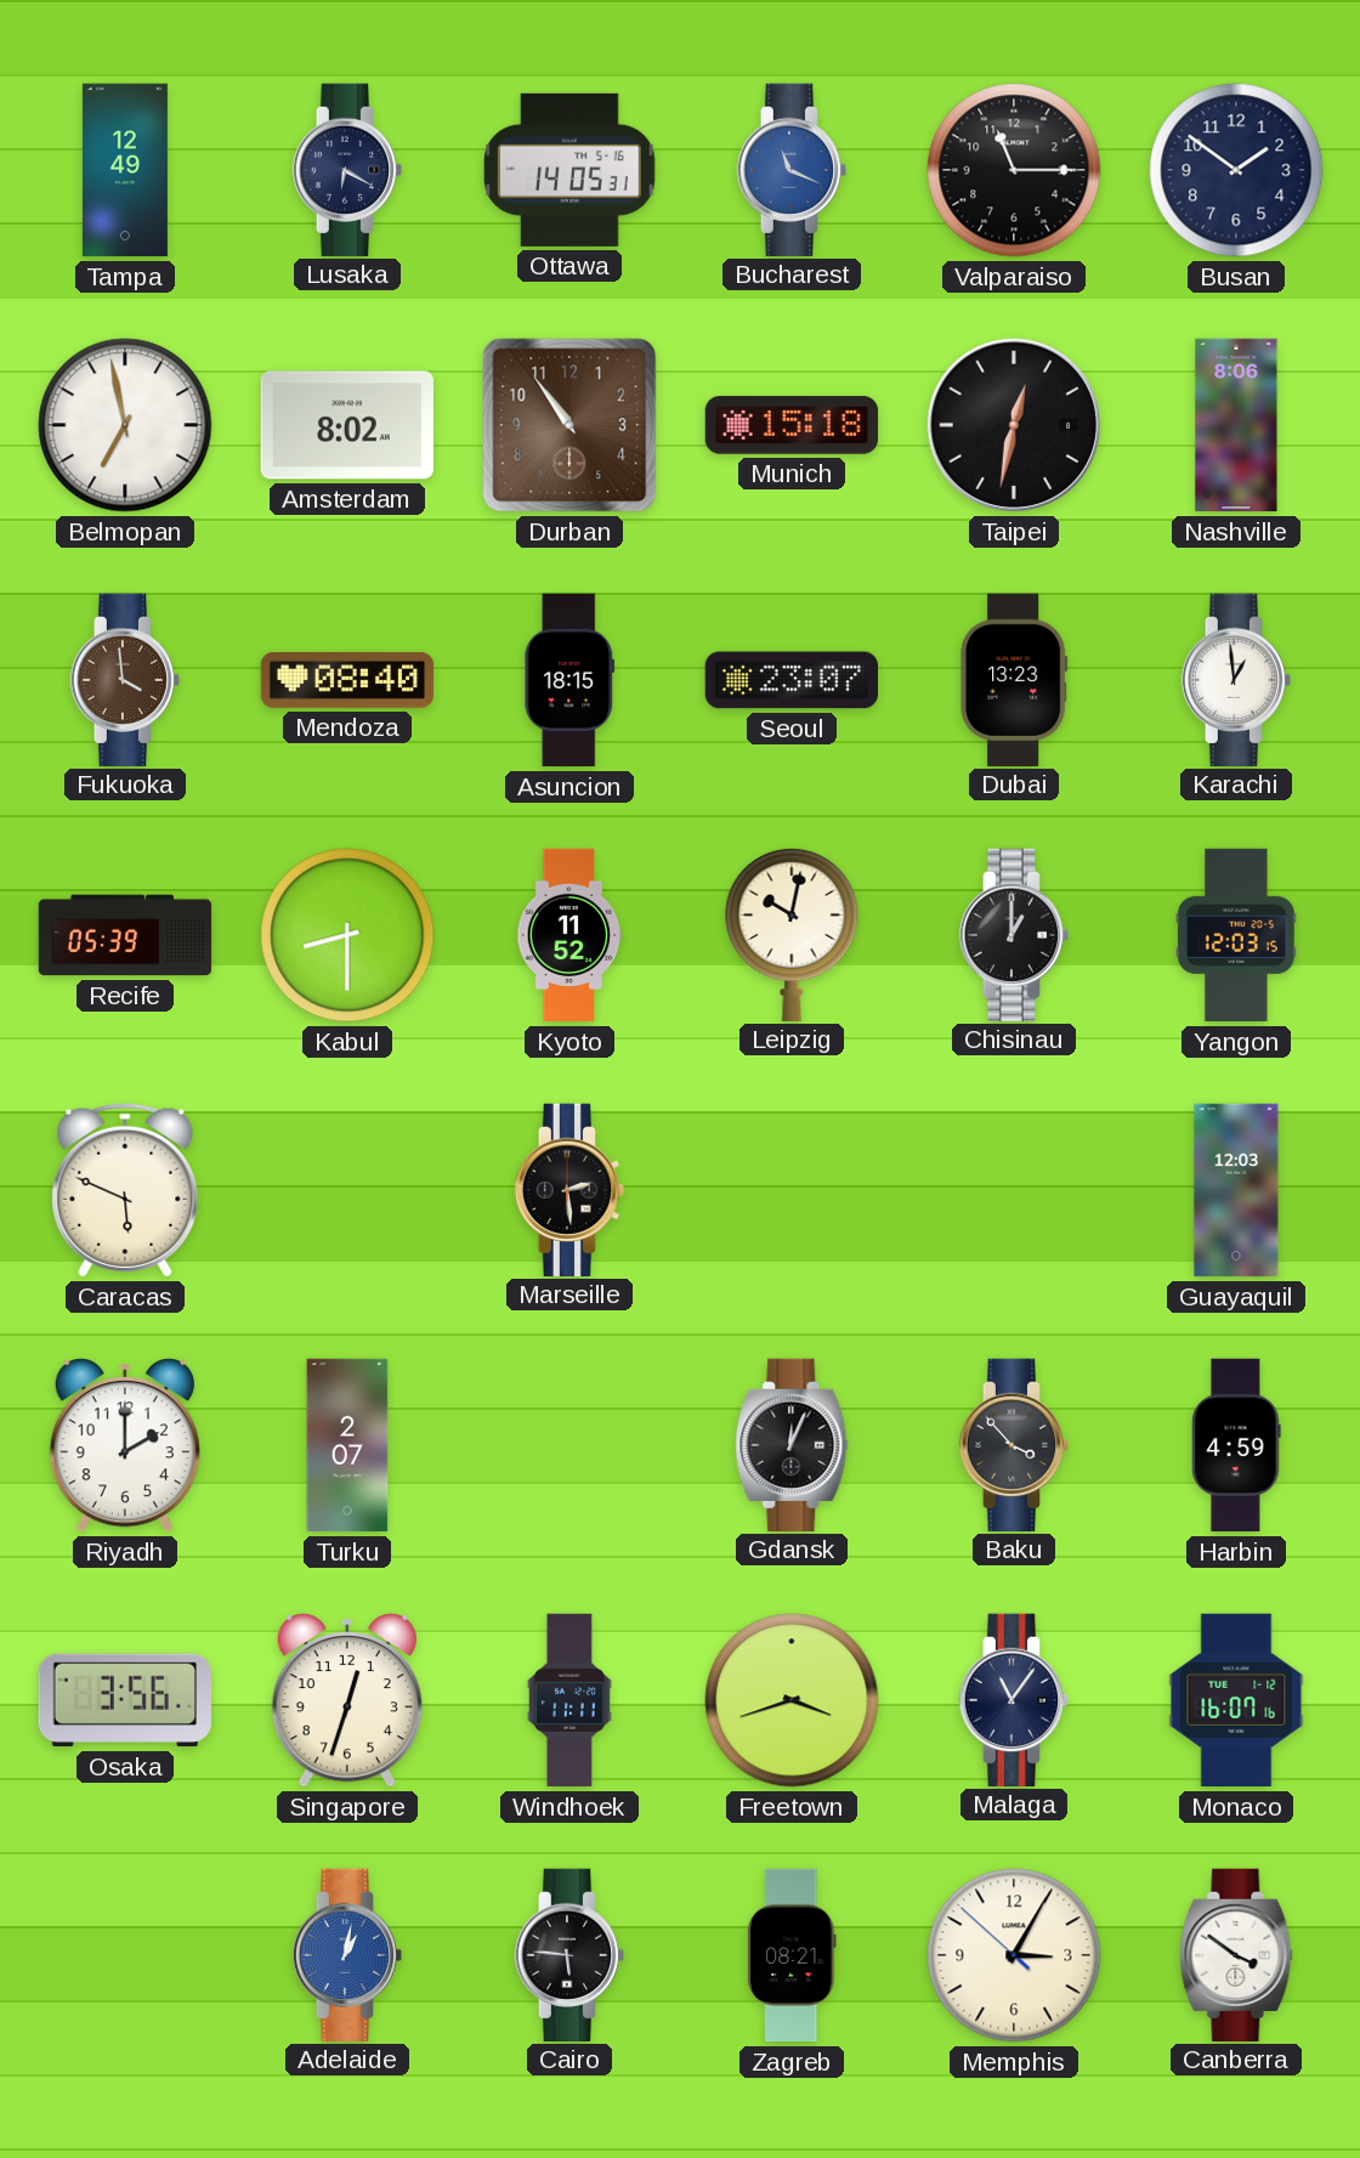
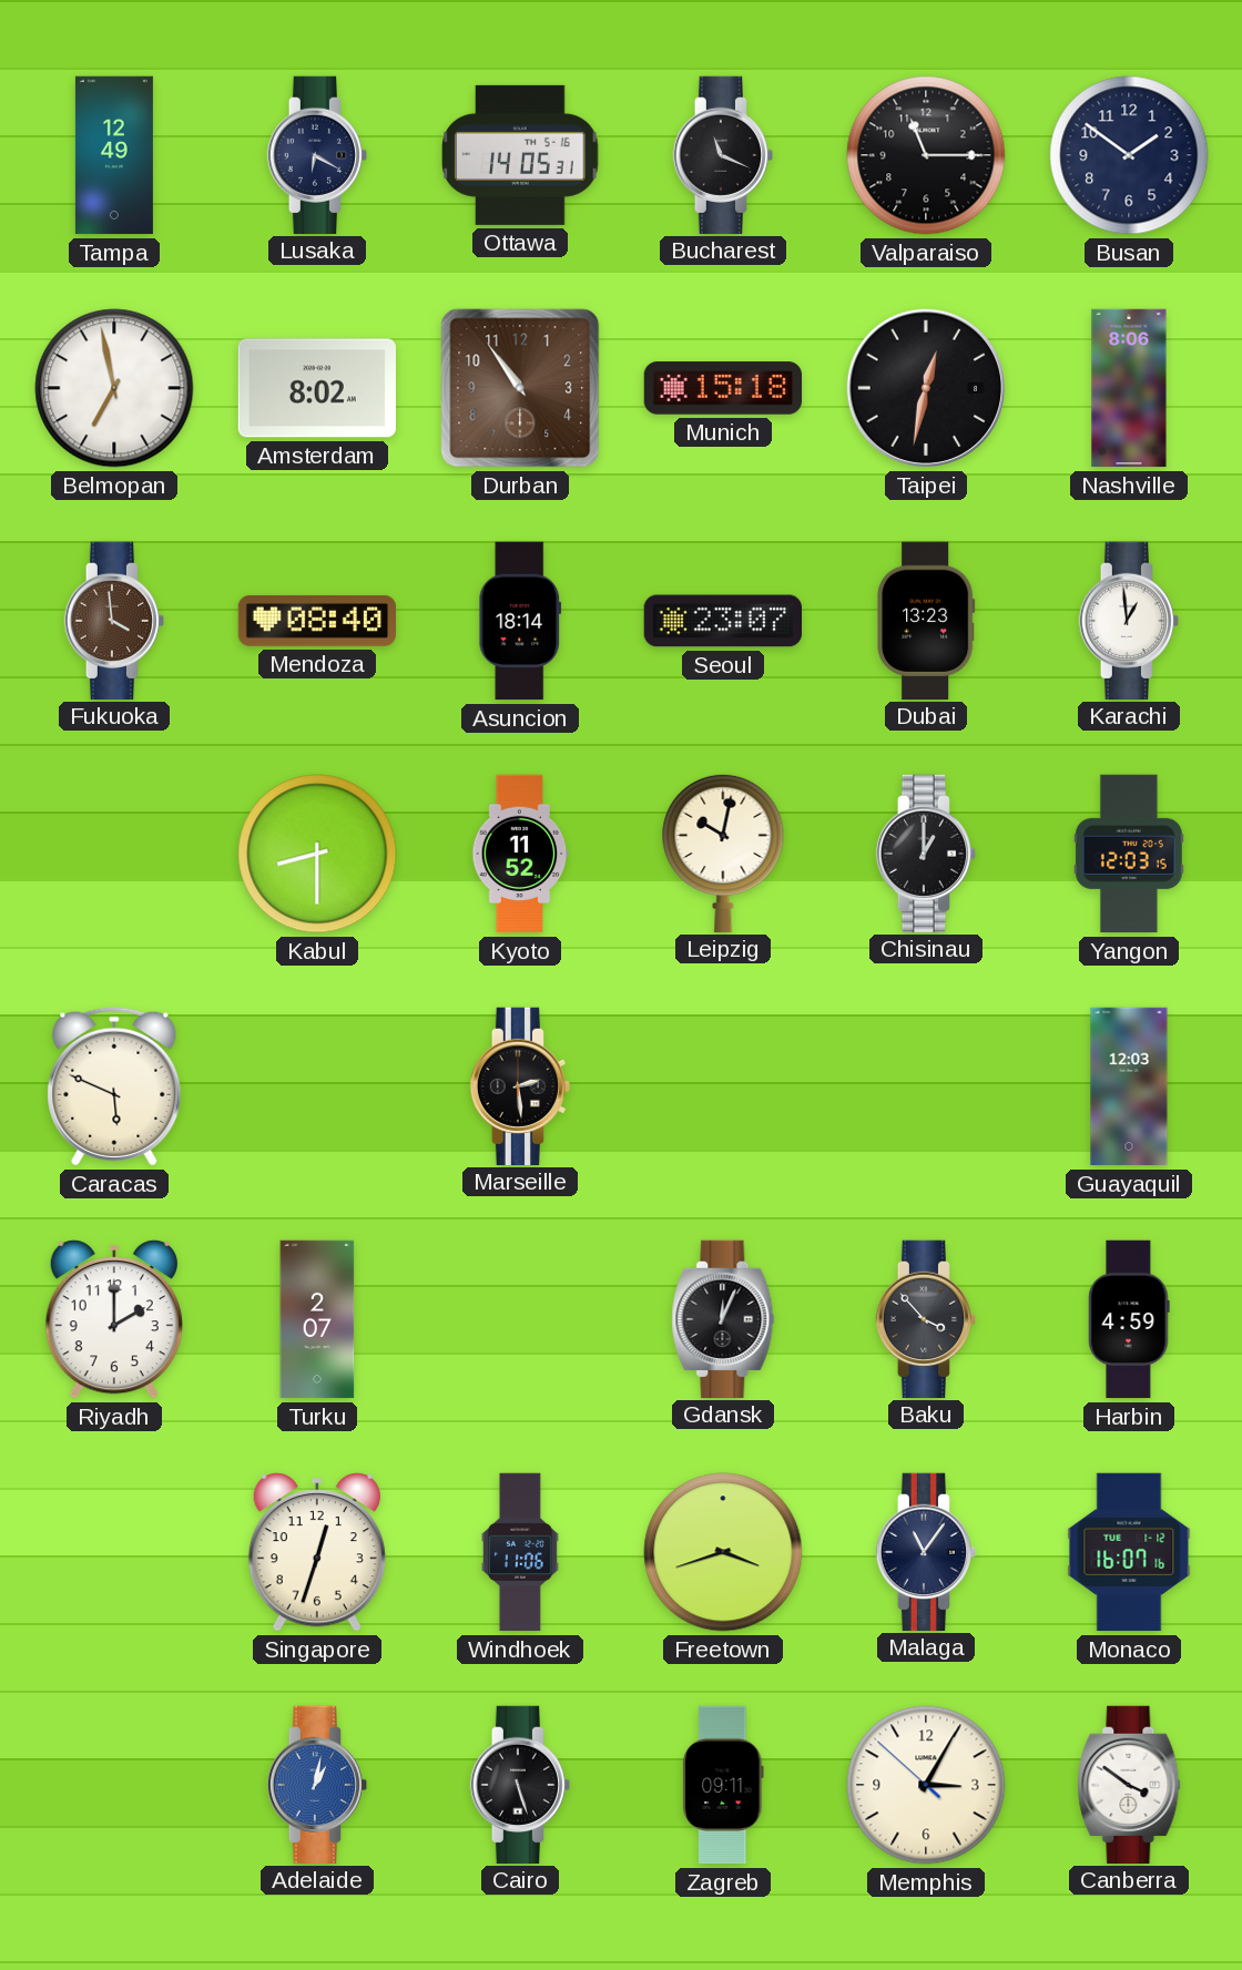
Bucharest dial: blue -> black
Asuncion: 18:15 -> 18:14
Recife: 05:39 -> none
Osaka: 3:56 -> none
Windhoek: 11:11 -> 11:06
Cairo: 5:46 -> 5:27
Zagreb: 08:21 -> 09:11
